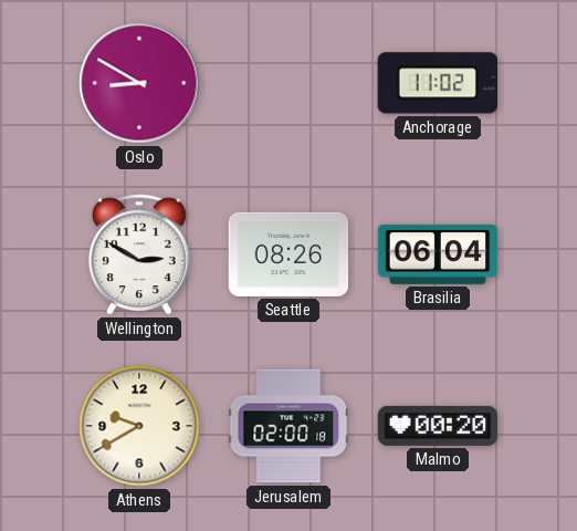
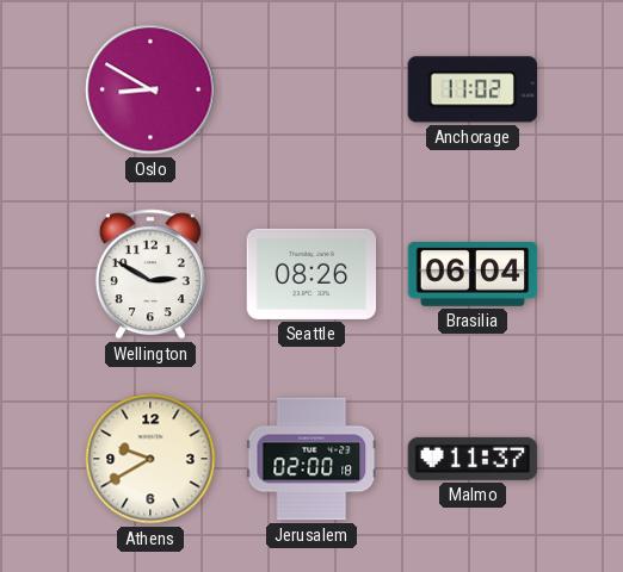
Malmo: 00:20 -> 11:37
